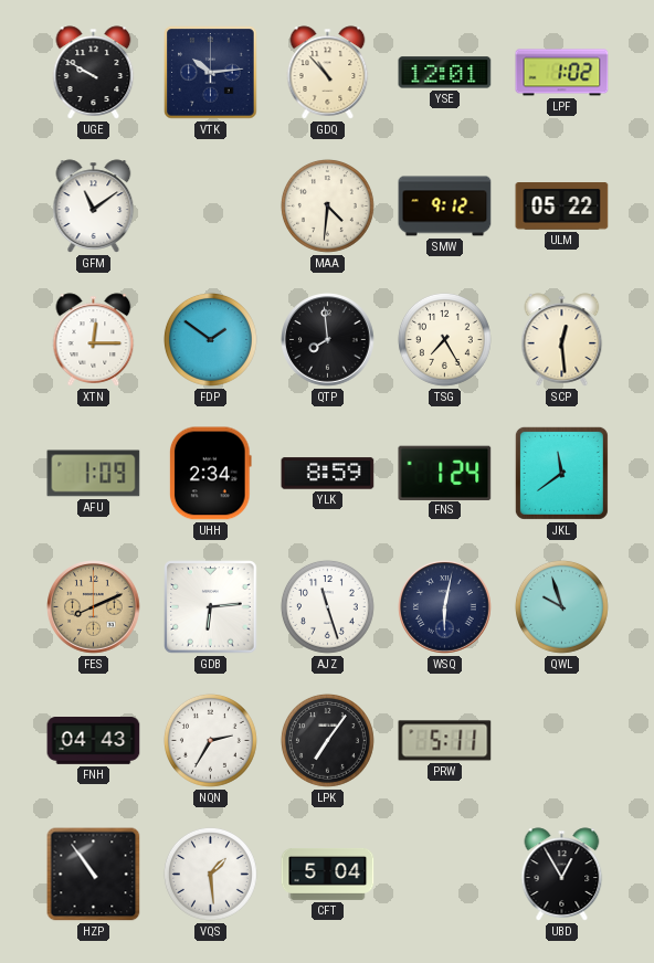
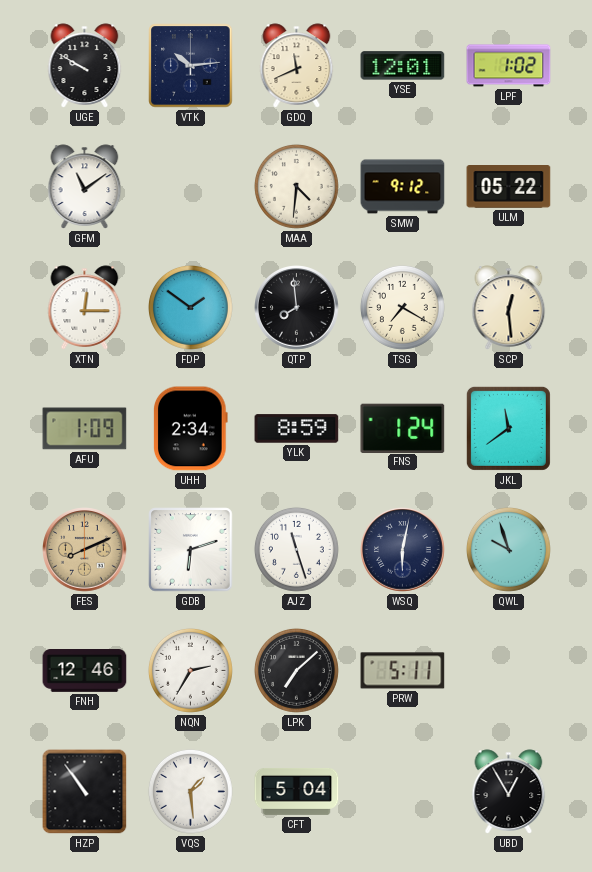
GDQ: 10:53 -> 11:41
TSG: 7:25 -> 7:20
GDB: 6:14 -> 6:12
FNH: 04:43 -> 12:46
LPK: 7:06 -> 7:08
